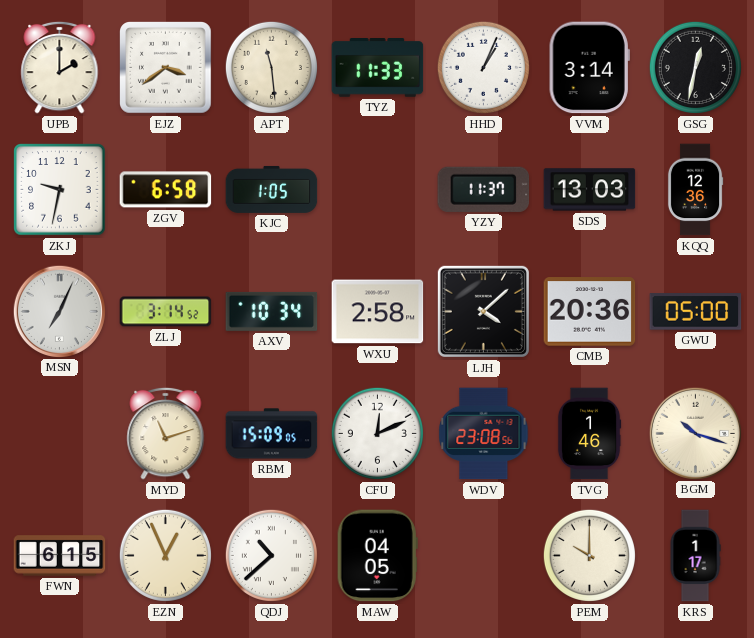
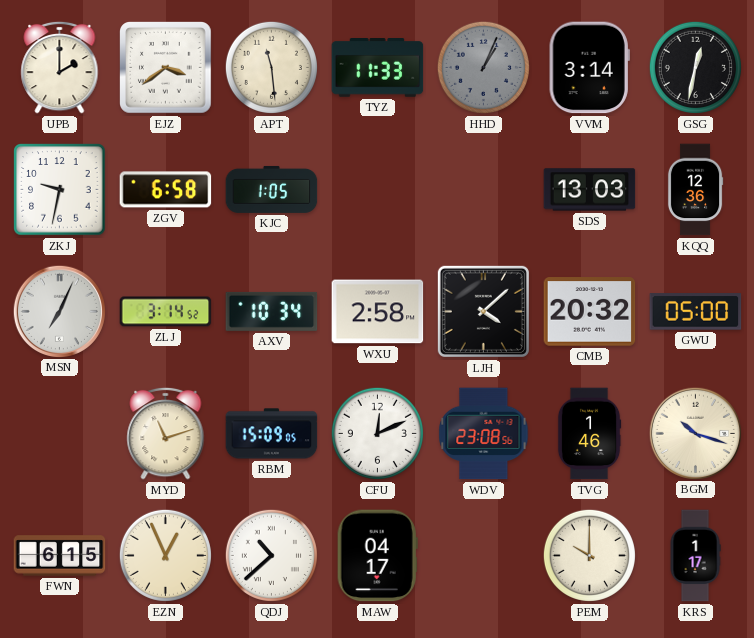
HHD dial: white -> grey
YZY: 11:37 -> none
CMB: 20:36 -> 20:32
MAW: 04:05 -> 04:17
